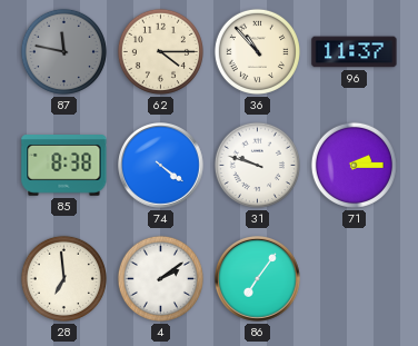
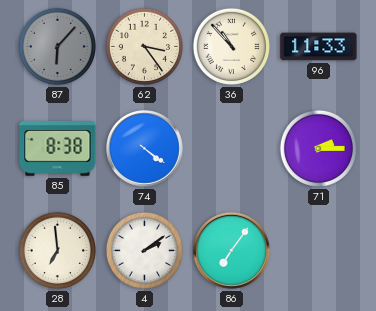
87: 11:47 -> 6:07
62: 4:15 -> 3:24
96: 11:37 -> 11:33
31: 9:48 -> none
